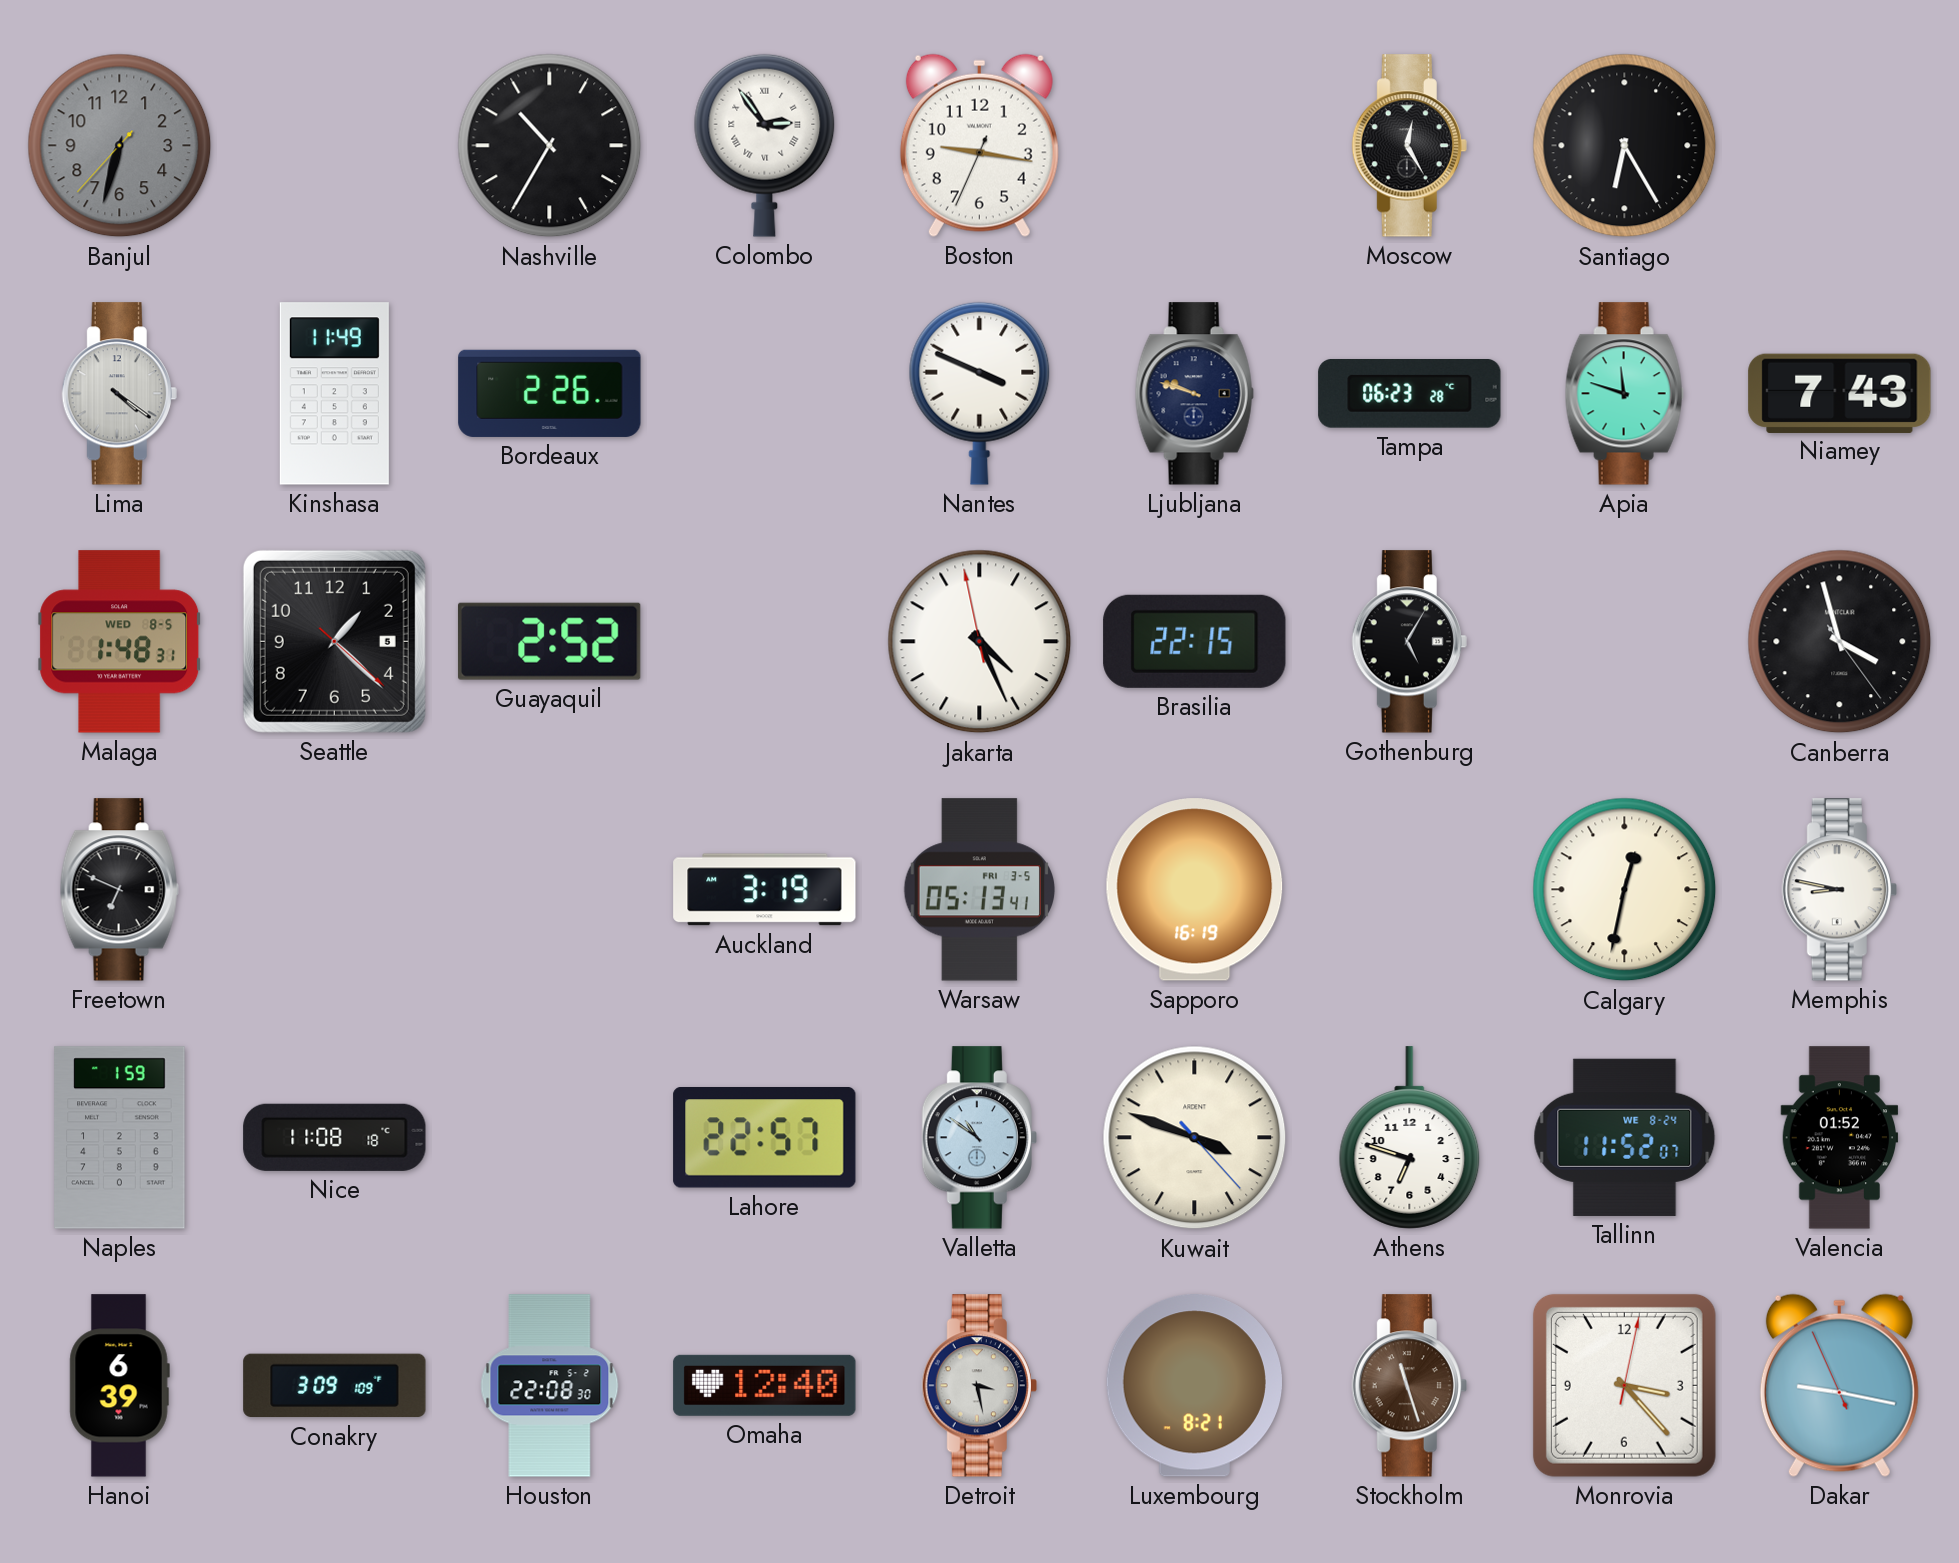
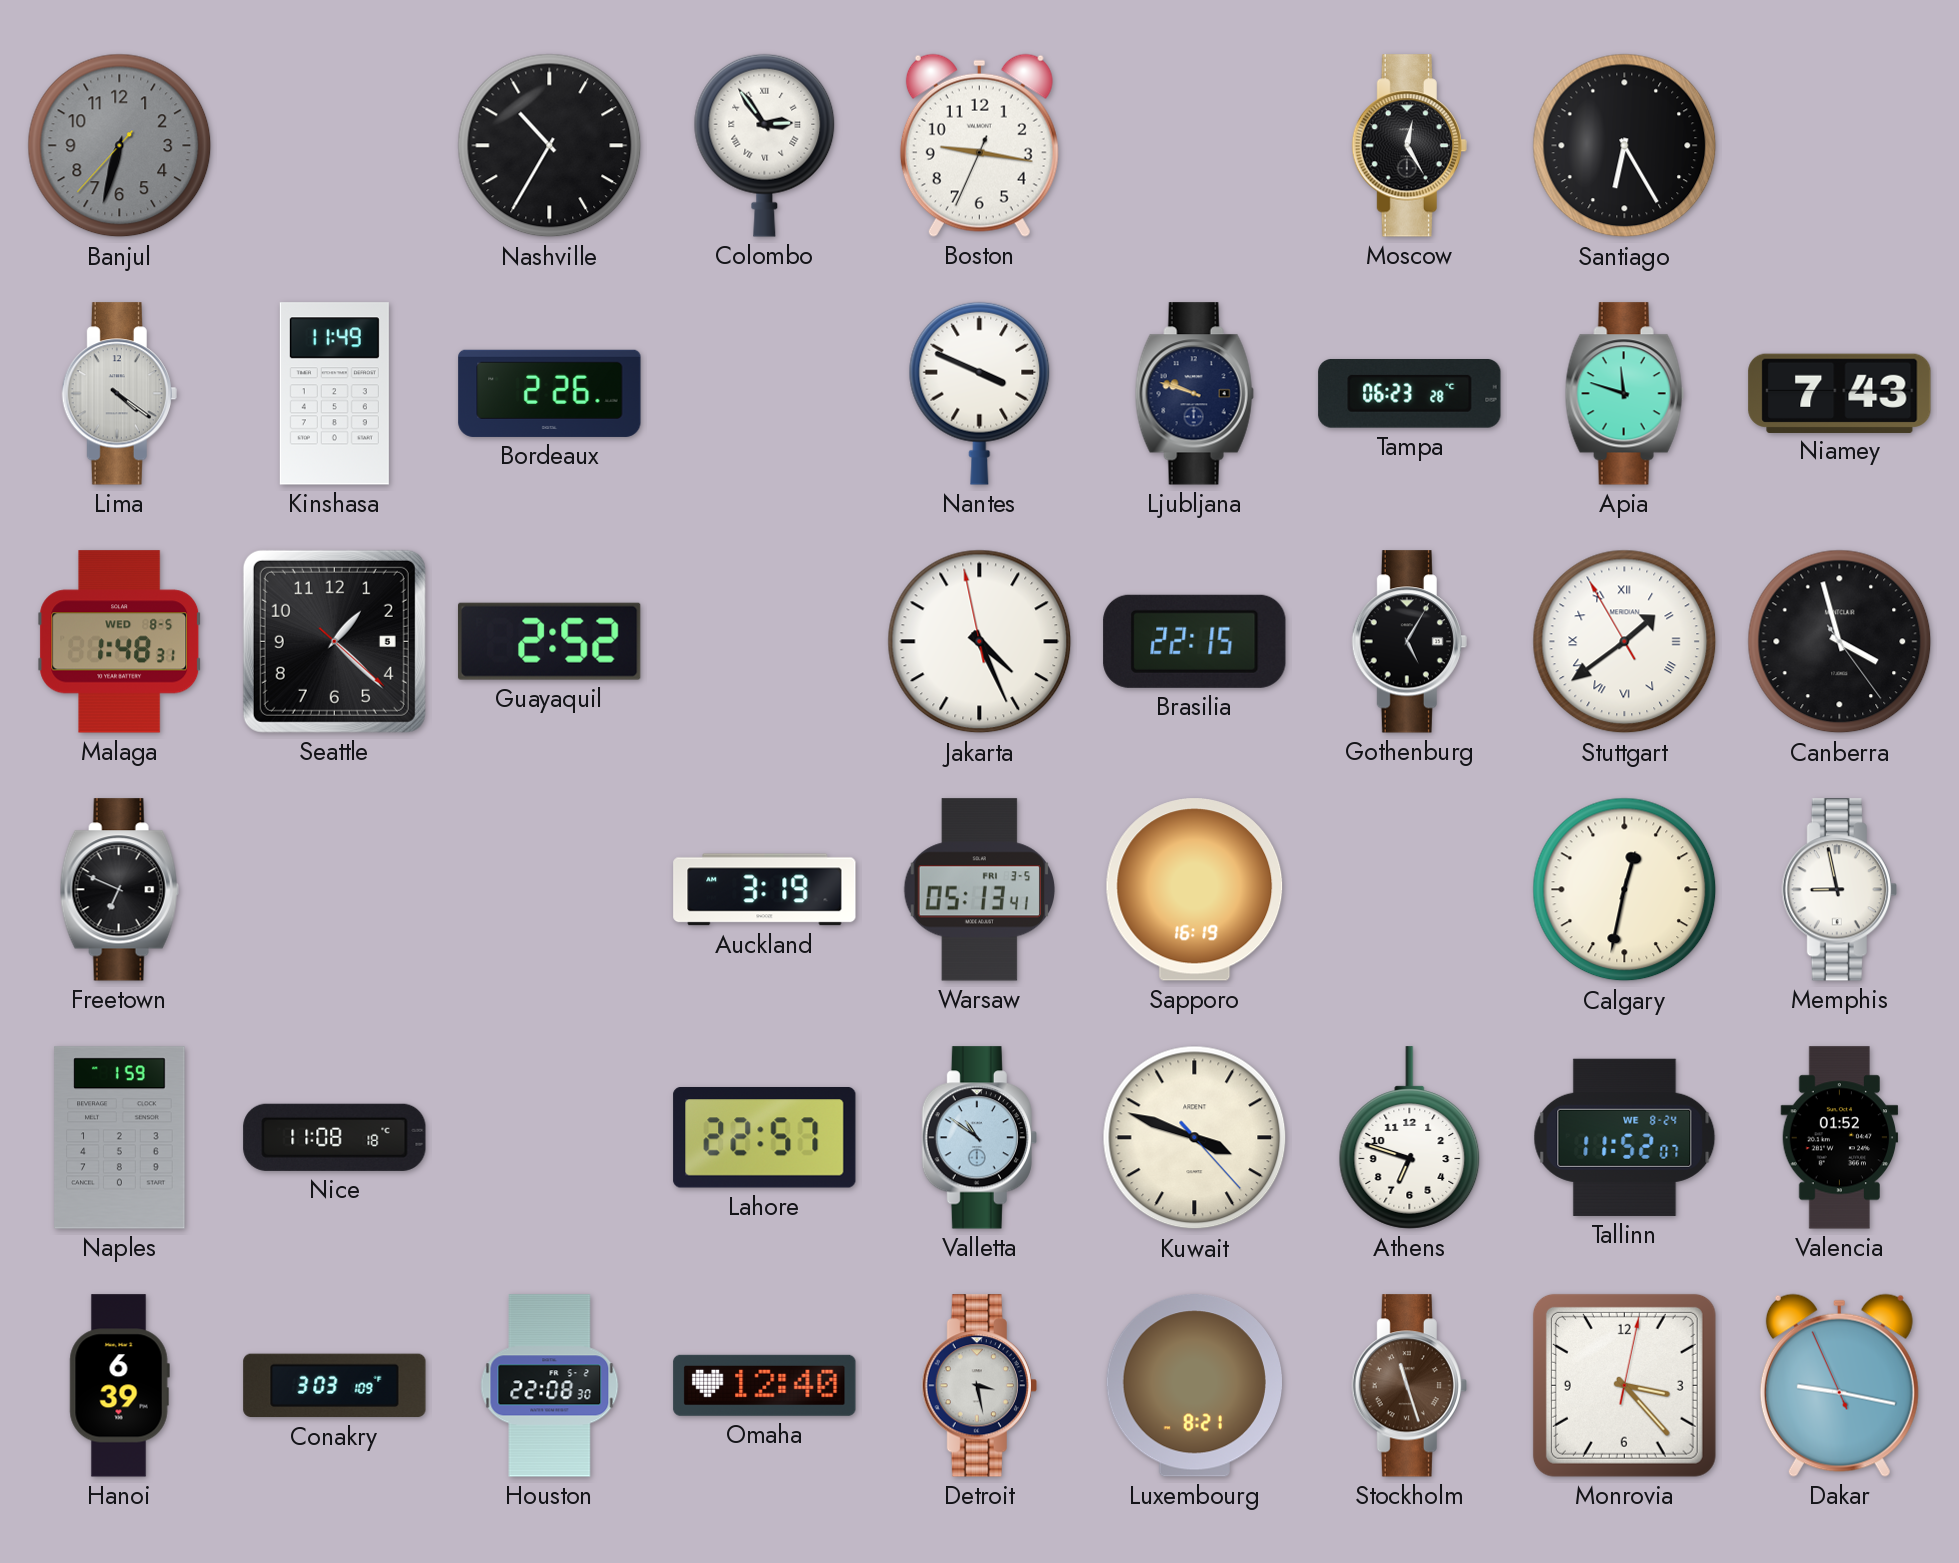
Stuttgart: none -> 1:38
Memphis: 8:47 -> 8:58
Conakry: 3:09 -> 3:03
